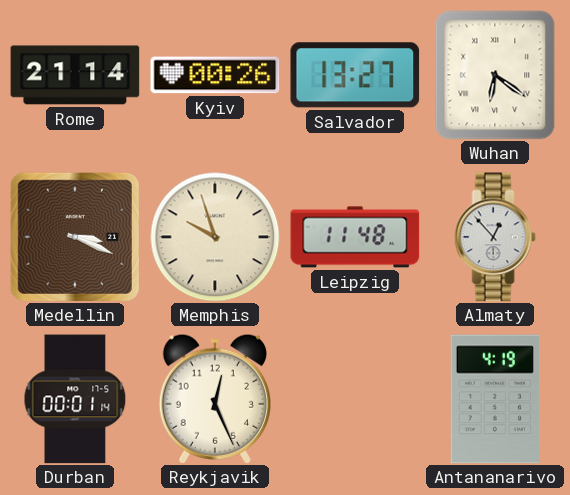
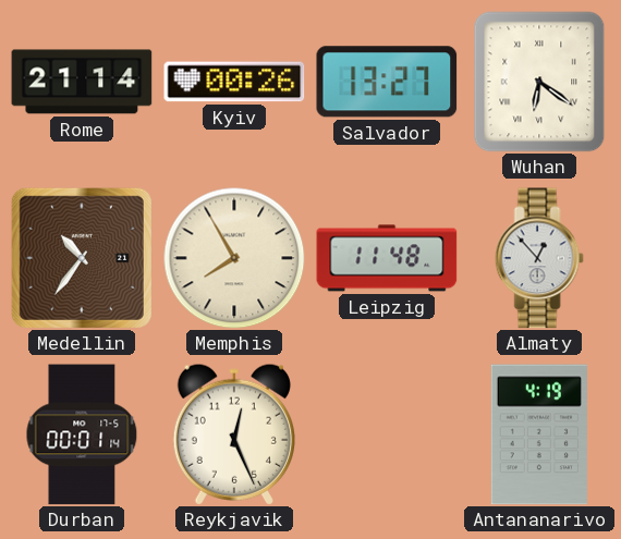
Medellin: 3:19 -> 10:36
Memphis: 9:57 -> 7:55
